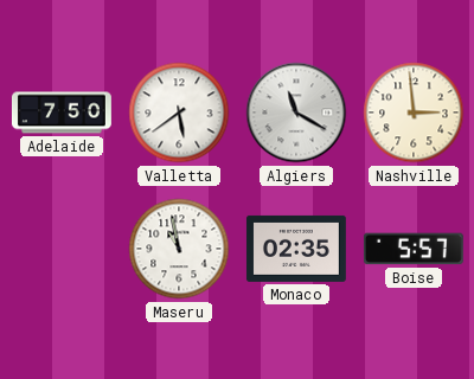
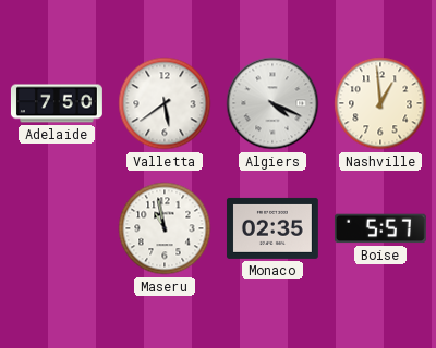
Algiers: 11:20 -> 4:19
Nashville: 2:59 -> 12:59
